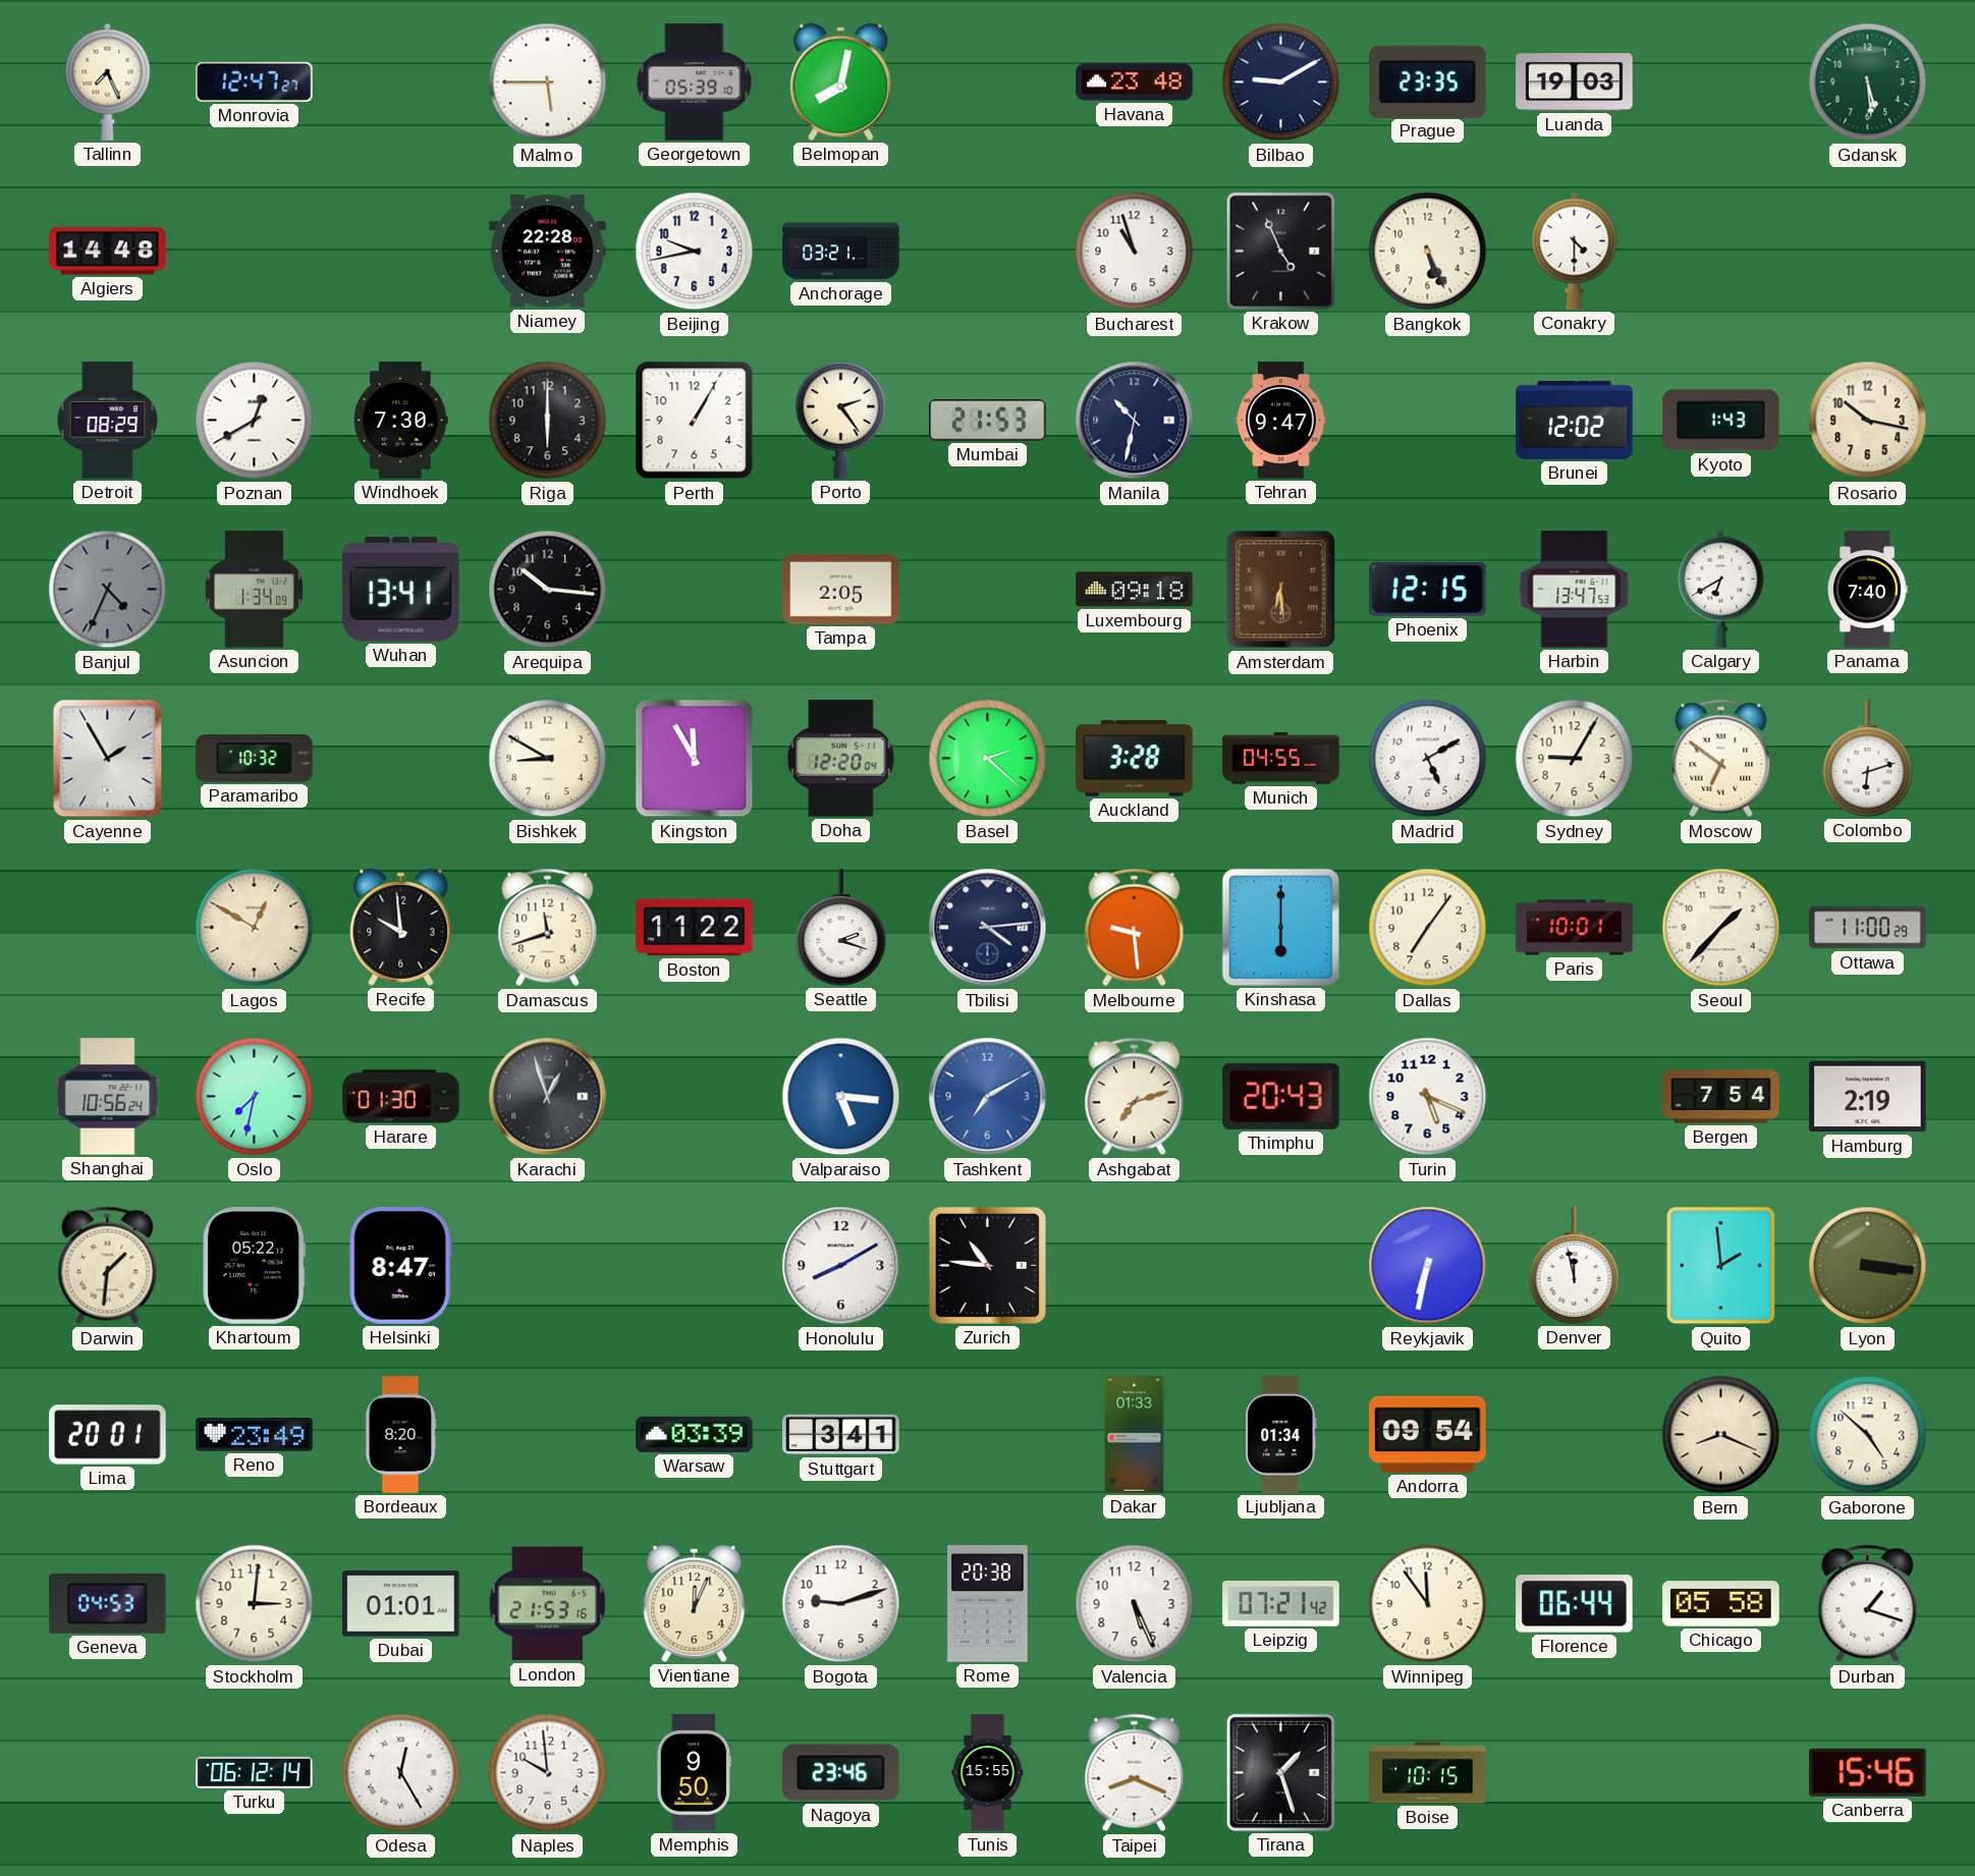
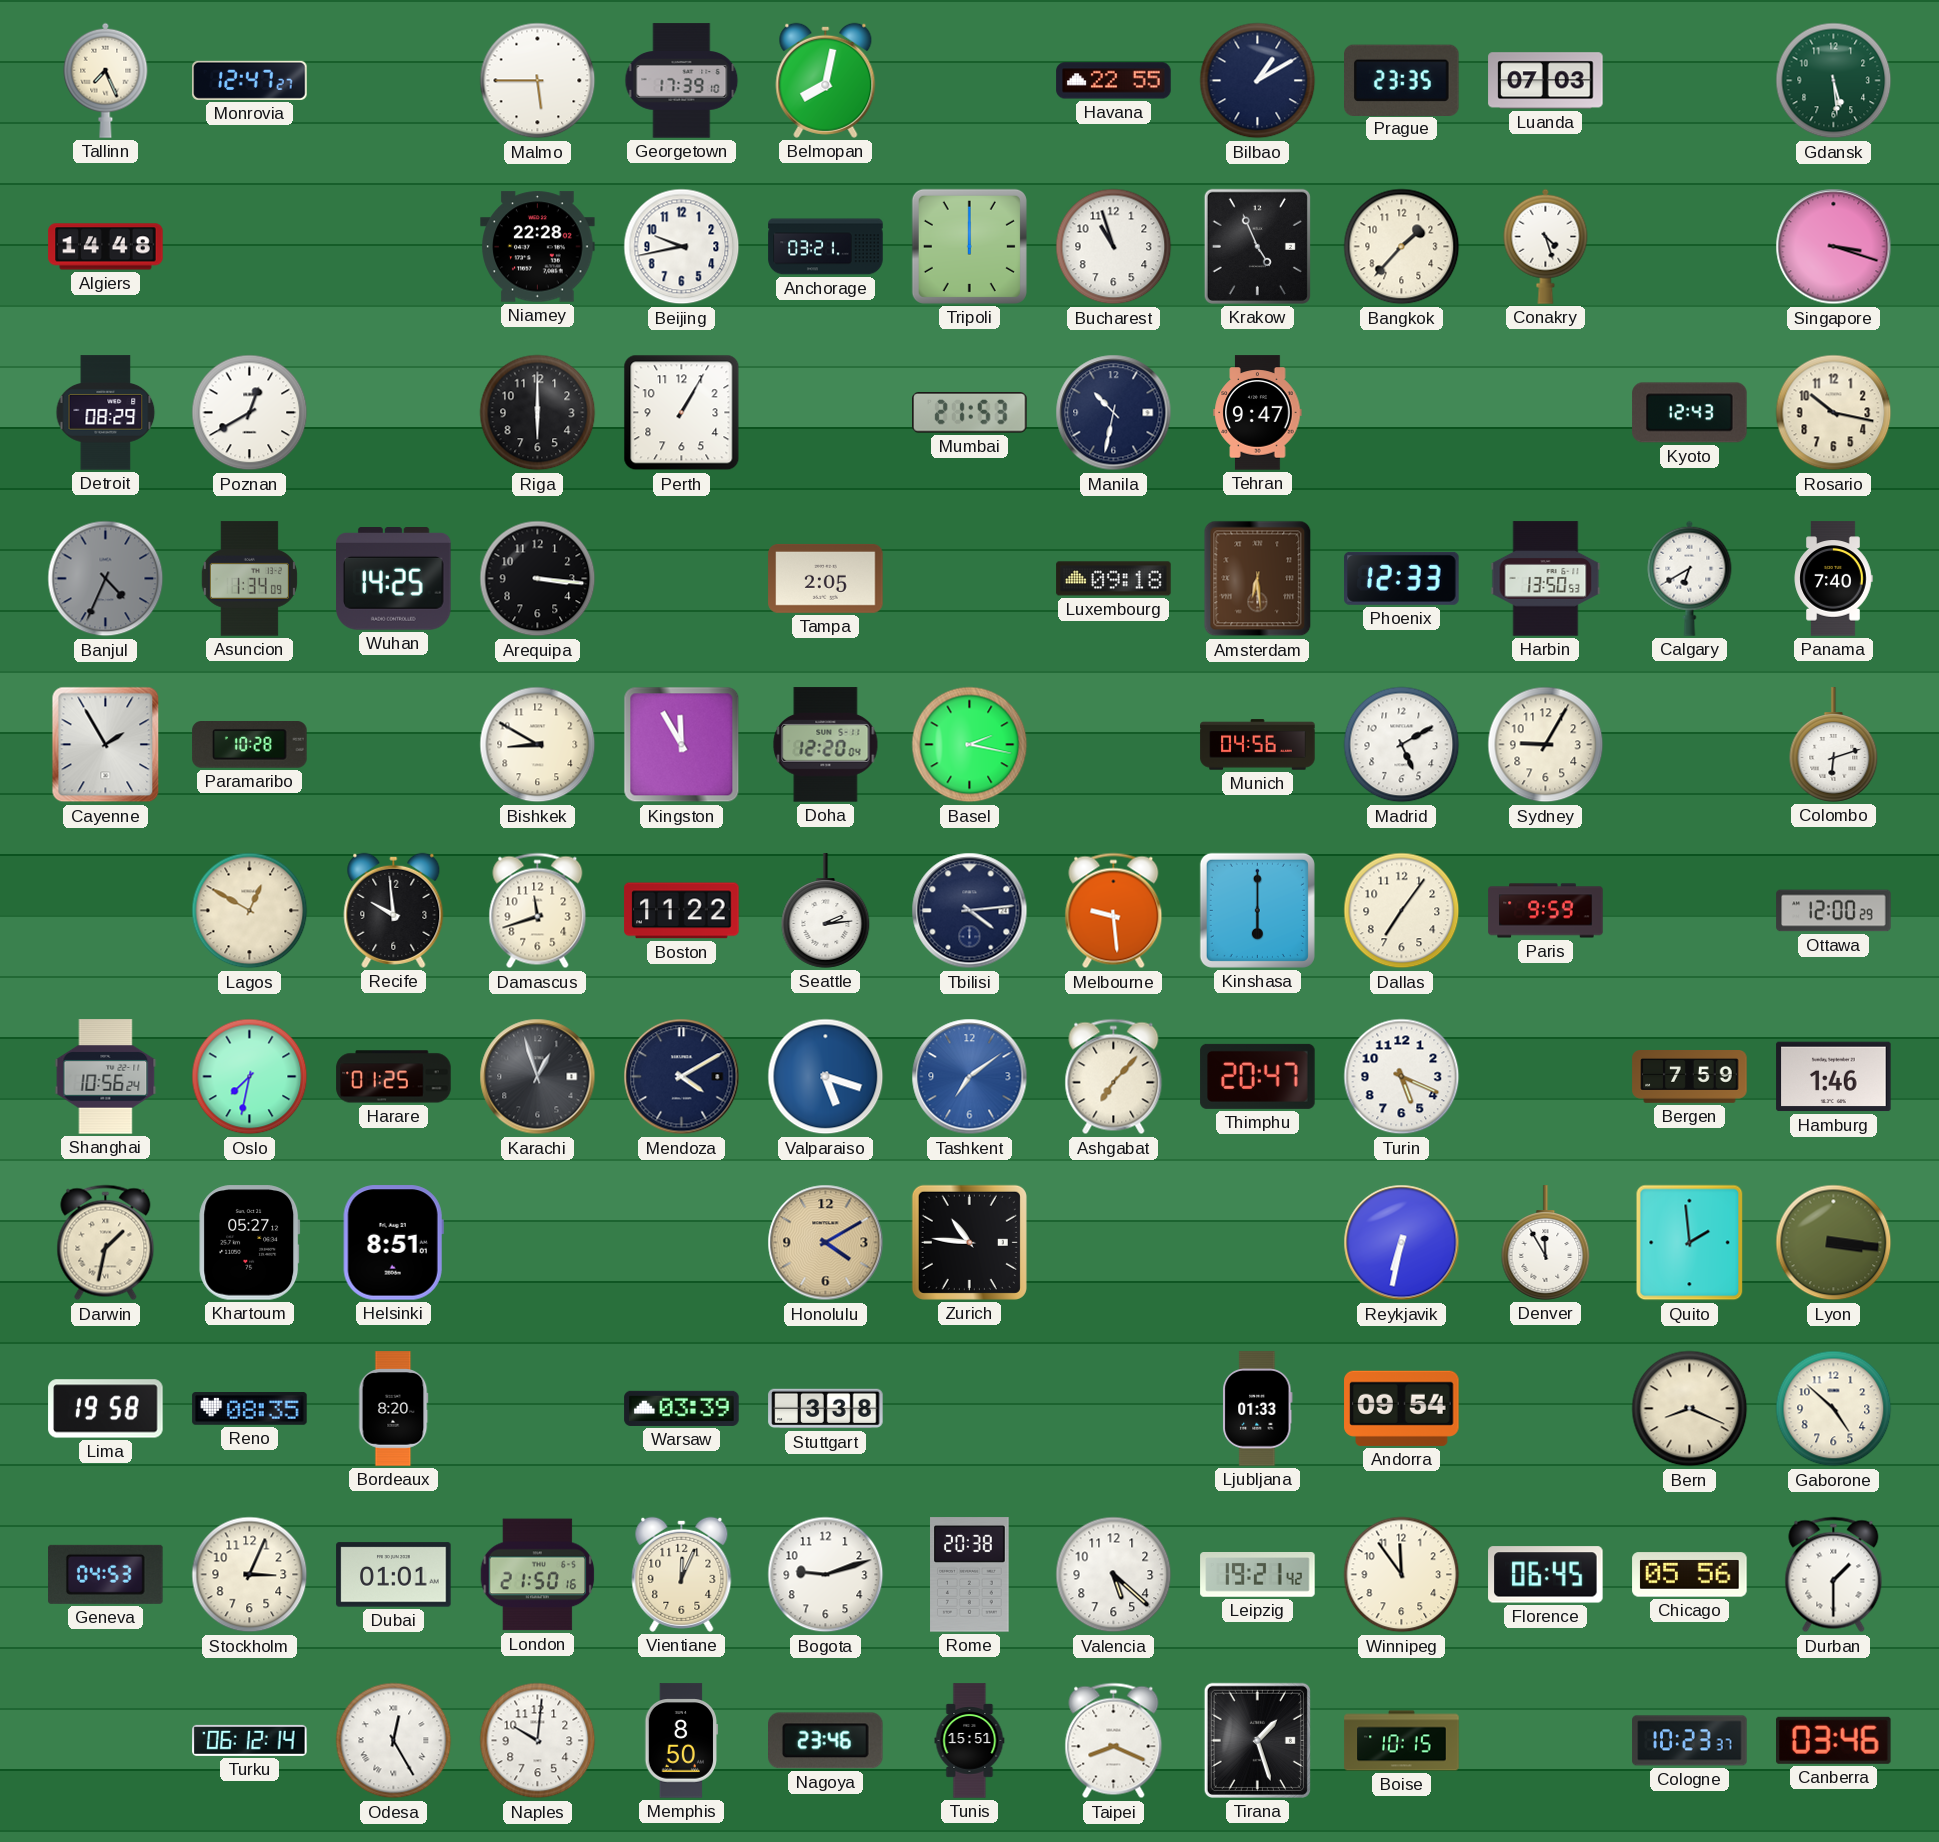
Georgetown: 05:39 -> 17:39
Havana: 23:48 -> 22:55
Bilbao: 9:10 -> 1:10
Luanda: 19:03 -> 07:03
Tripoli: none -> 12:00
Bangkok: 5:26 -> 1:37
Conakry: 4:30 -> 4:27
Singapore: none -> 3:18
Windhoek: 7:30 -> none
Porto: 2:24 -> none
Brunei: 12:02 -> none
Kyoto: 1:43 -> 12:43
Wuhan: 13:41 -> 14:25
Arequipa: 10:16 -> 3:16
Phoenix: 12:15 -> 12:33
Harbin: 13:47 -> 13:50
Paramaribo: 10:32 -> 10:28
Basel: 2:22 -> 2:17
Auckland: 3:28 -> none
Munich: 04:55 -> 04:56
Moscow: 6:51 -> none
Seattle: 2:18 -> 2:14
Paris: 10:01 -> 9:59
Seoul: 1:37 -> none
Ottawa: 11:00 -> 12:00
Harare: 01:30 -> 01:25
Mendoza: none -> 4:10
Valparaiso: 5:16 -> 5:18
Tashkent: 7:10 -> 7:09
Ashgabat: 7:12 -> 7:07
Thimphu: 20:43 -> 20:47
Bergen: 7:54 -> 7:59
Hamburg: 2:19 -> 1:46
Darwin: 1:31 -> 1:32
Khartoum: 05:22 -> 05:27
Helsinki: 8:47 -> 8:51
Honolulu: 8:10 -> 4:10
Honolulu dial: white -> champagne
Denver: 11:58 -> 11:55
Lima: 20:01 -> 19:58
Reno: 23:49 -> 08:35
Stuttgart: 3:41 -> 3:38
Dakar: 01:33 -> none
Ljubljana: 01:34 -> 01:33
Stockholm: 3:01 -> 3:04
London: 21:53 -> 21:50
Valencia: 5:26 -> 5:22
Leipzig: 07:21 -> 19:21
Florence: 06:44 -> 06:45
Chicago: 05:58 -> 05:56
Durban: 1:18 -> 1:30
Naples: 9:59 -> 10:01
Memphis: 9:50 -> 8:50
Tunis: 15:55 -> 15:51
Cologne: none -> 10:23
Canberra: 15:46 -> 03:46
